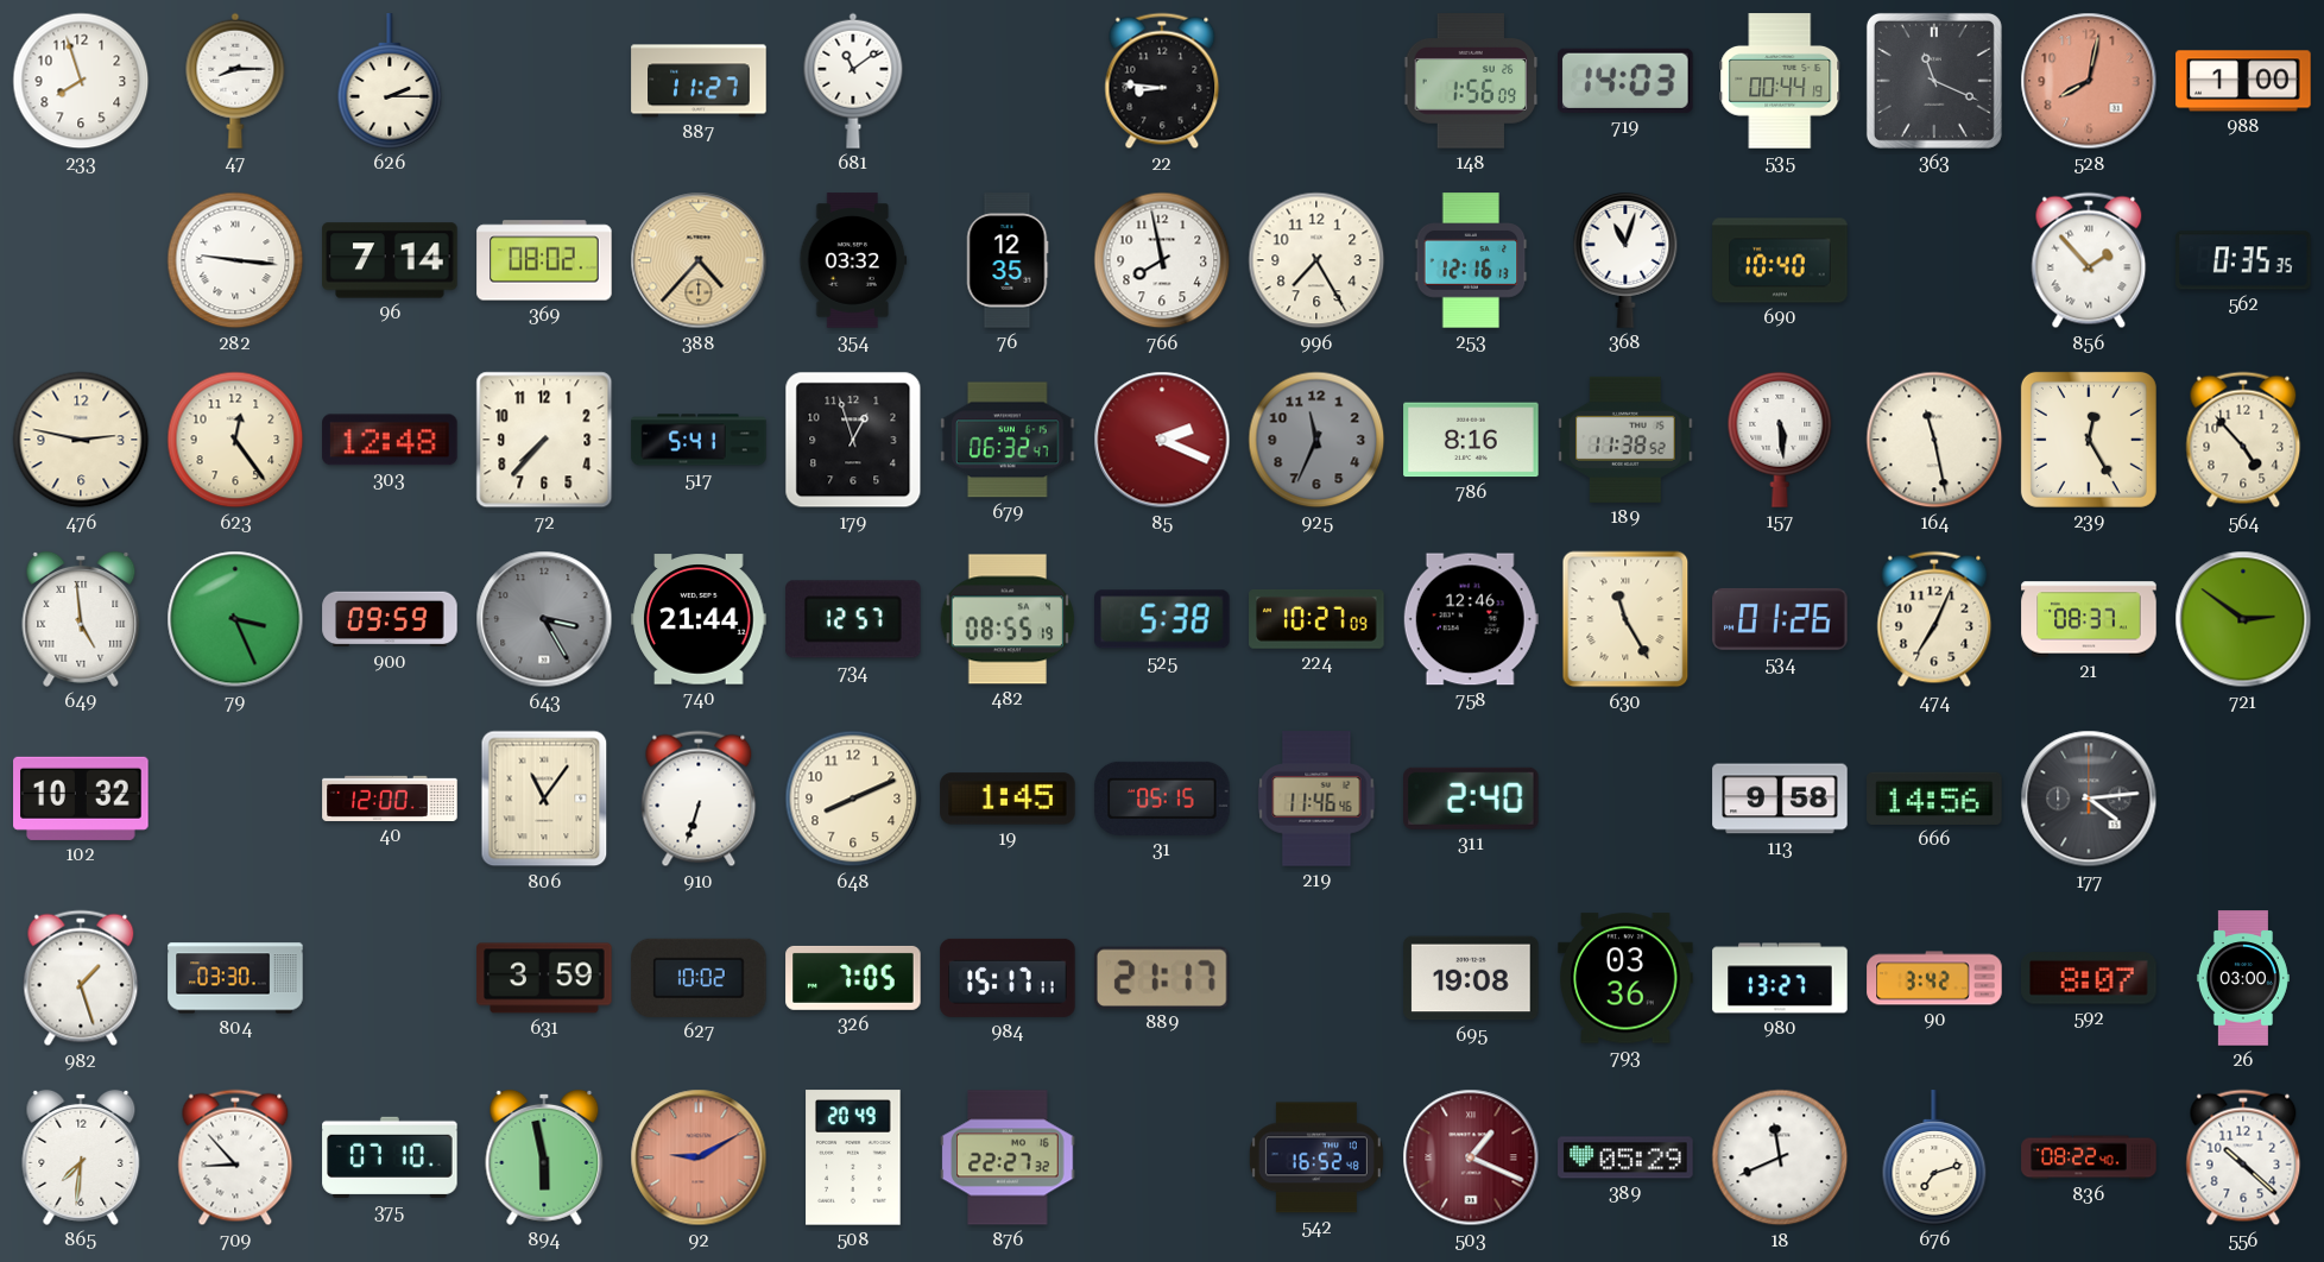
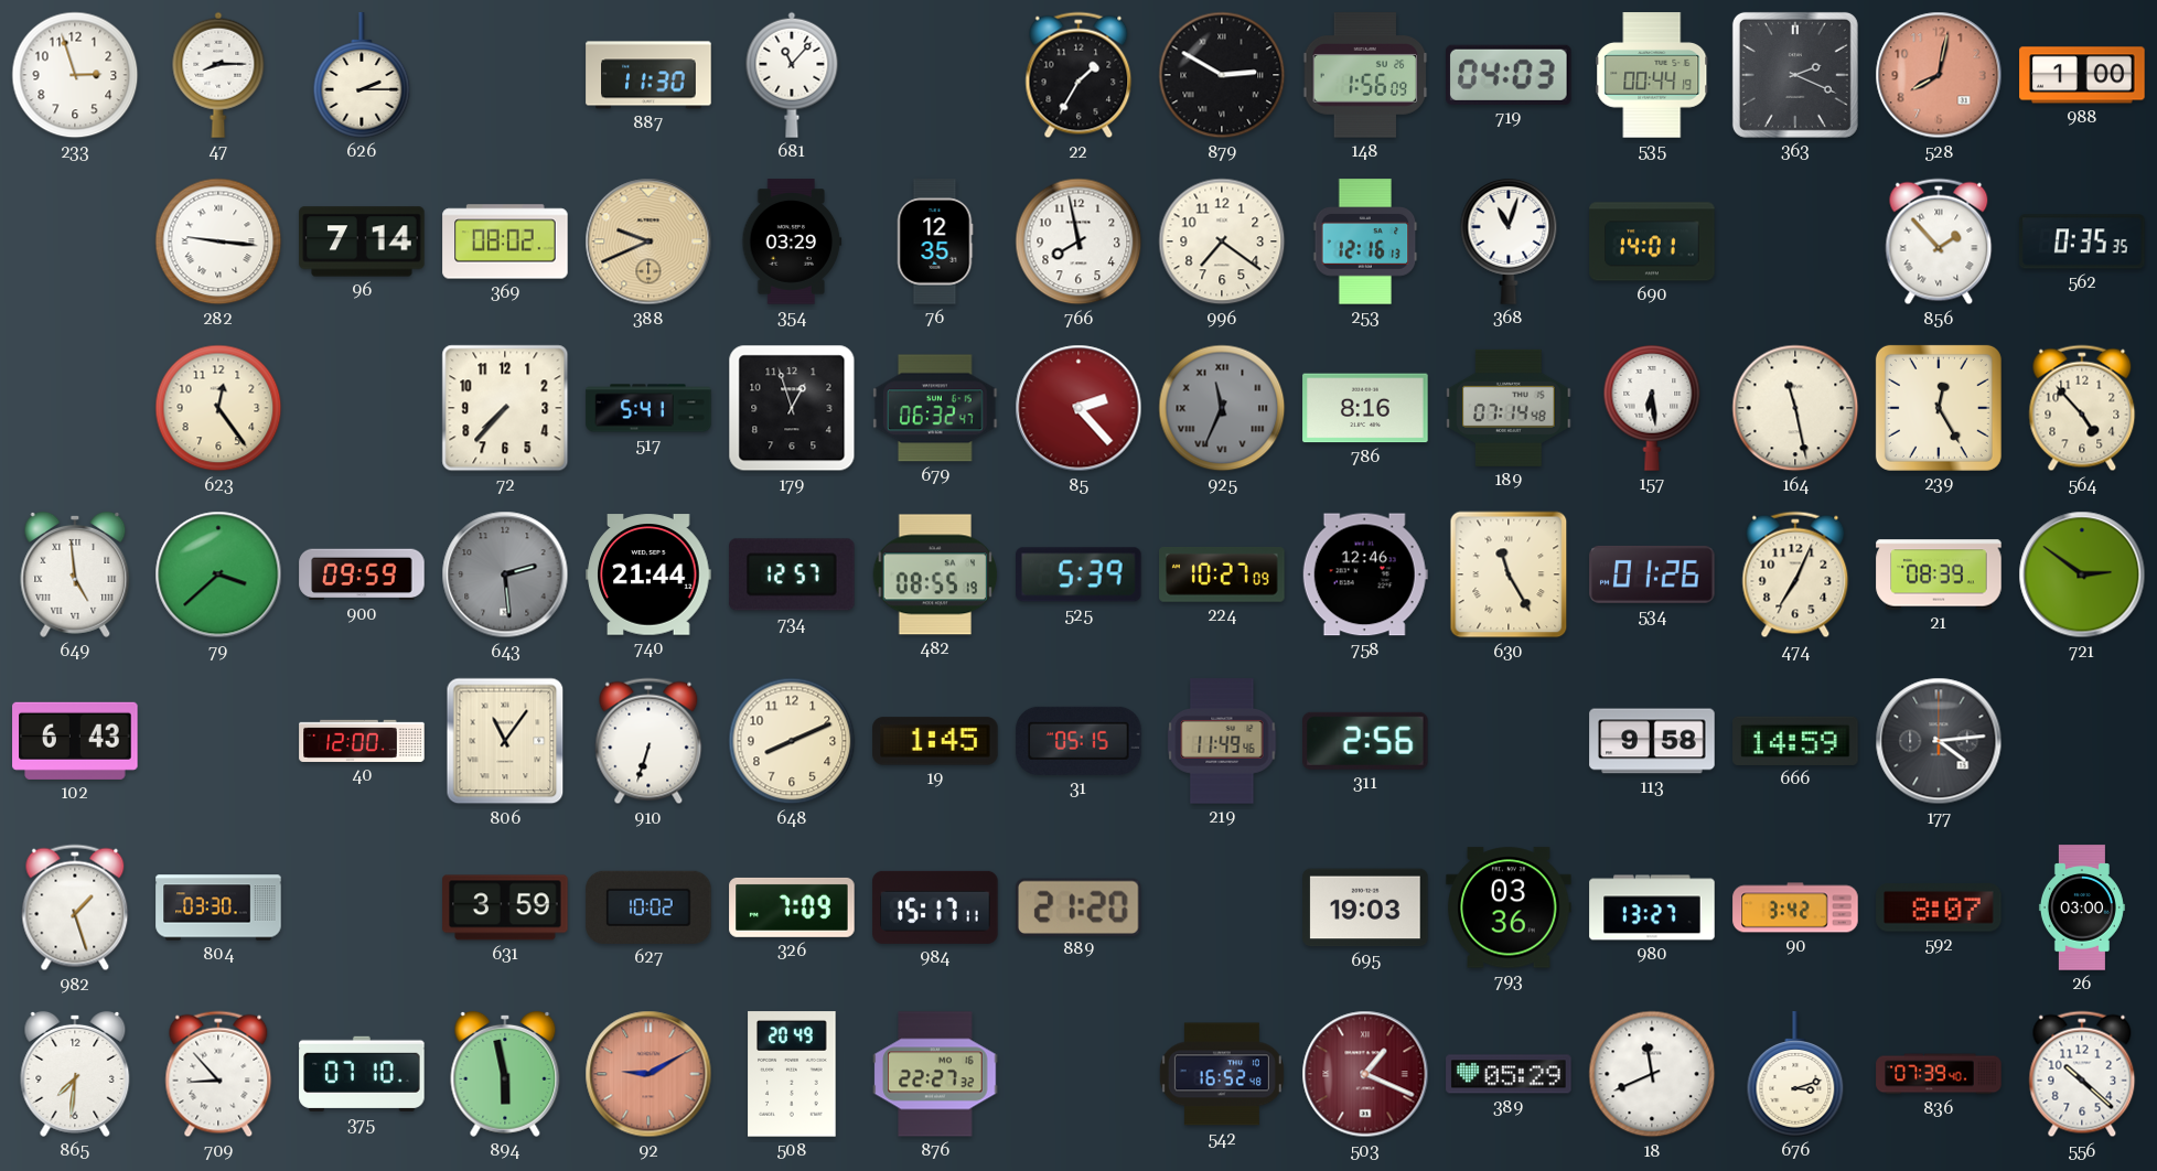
233: 7:57 -> 2:57
887: 11:27 -> 11:30
681: 11:09 -> 11:07
22: 8:46 -> 1:35
879: none -> 2:50
719: 14:03 -> 04:03
363: 11:19 -> 2:19
388: 4:37 -> 9:41
354: 03:32 -> 03:29
996: 7:25 -> 7:21
690: 10:40 -> 14:01
476: 2:47 -> none
303: 12:48 -> none
85: 2:19 -> 2:23
925 numerals: Arabic -> Roman
189: 11:38 -> 07:14
157: 5:29 -> 6:29
79: 3:26 -> 3:38
643: 3:25 -> 2:29
525: 5:38 -> 5:39
21: 08:37 -> 08:39
102: 10:32 -> 6:43
219: 11:46 -> 11:49
311: 2:40 -> 2:56
666: 14:56 -> 14:59
326: 7:05 -> 7:09
889: 21:17 -> 21:20
695: 19:08 -> 19:03
676: 7:12 -> 3:12
836: 08:22 -> 07:39
